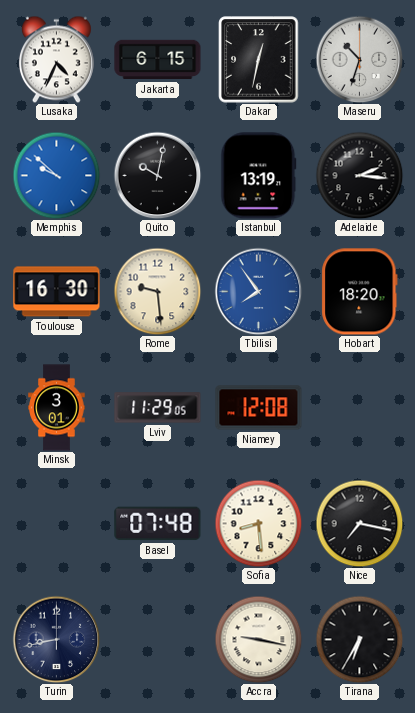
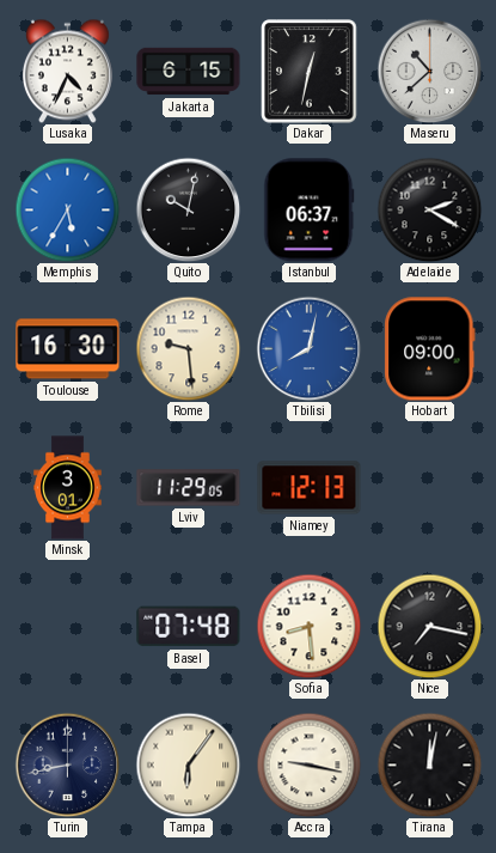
Maseru: 10:33 -> 10:38
Memphis: 9:52 -> 5:35
Istanbul: 13:19 -> 06:37
Adelaide: 2:16 -> 2:20
Tbilisi: 7:54 -> 8:02
Hobart: 18:20 -> 09:00
Niamey: 12:08 -> 12:13
Tampa: none -> 6:06
Tirana: 6:35 -> 12:02
